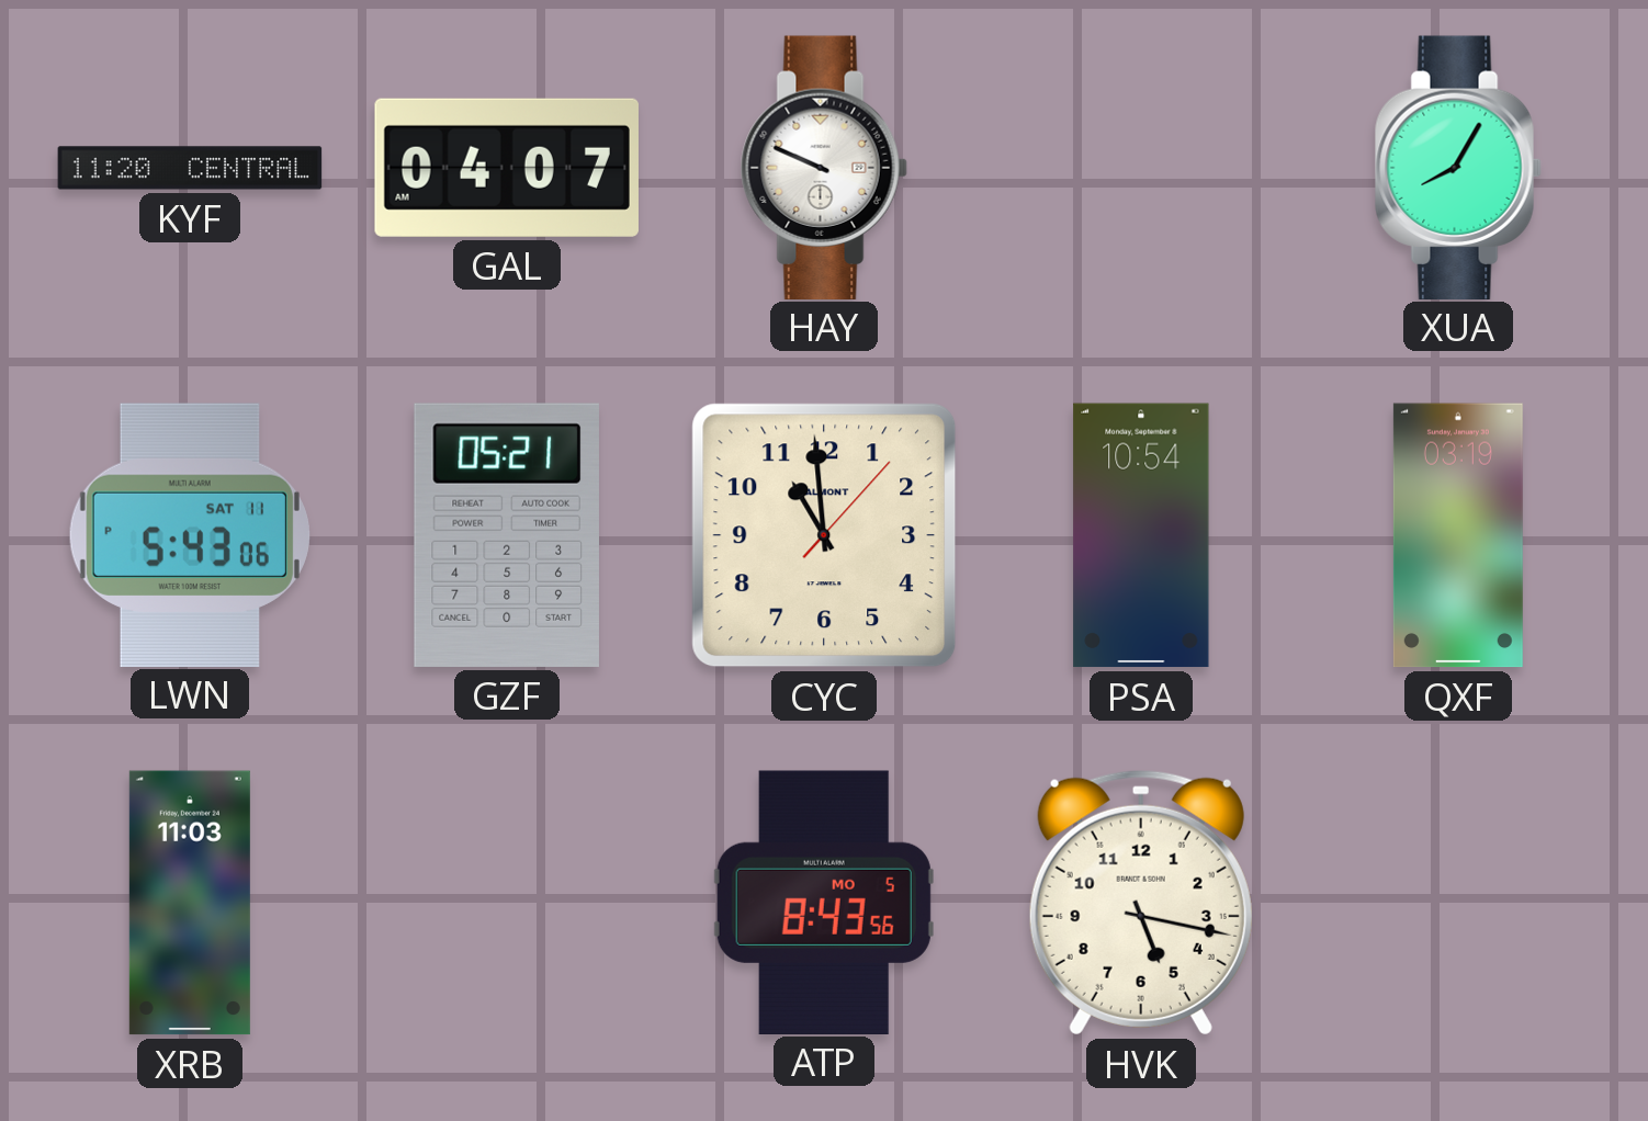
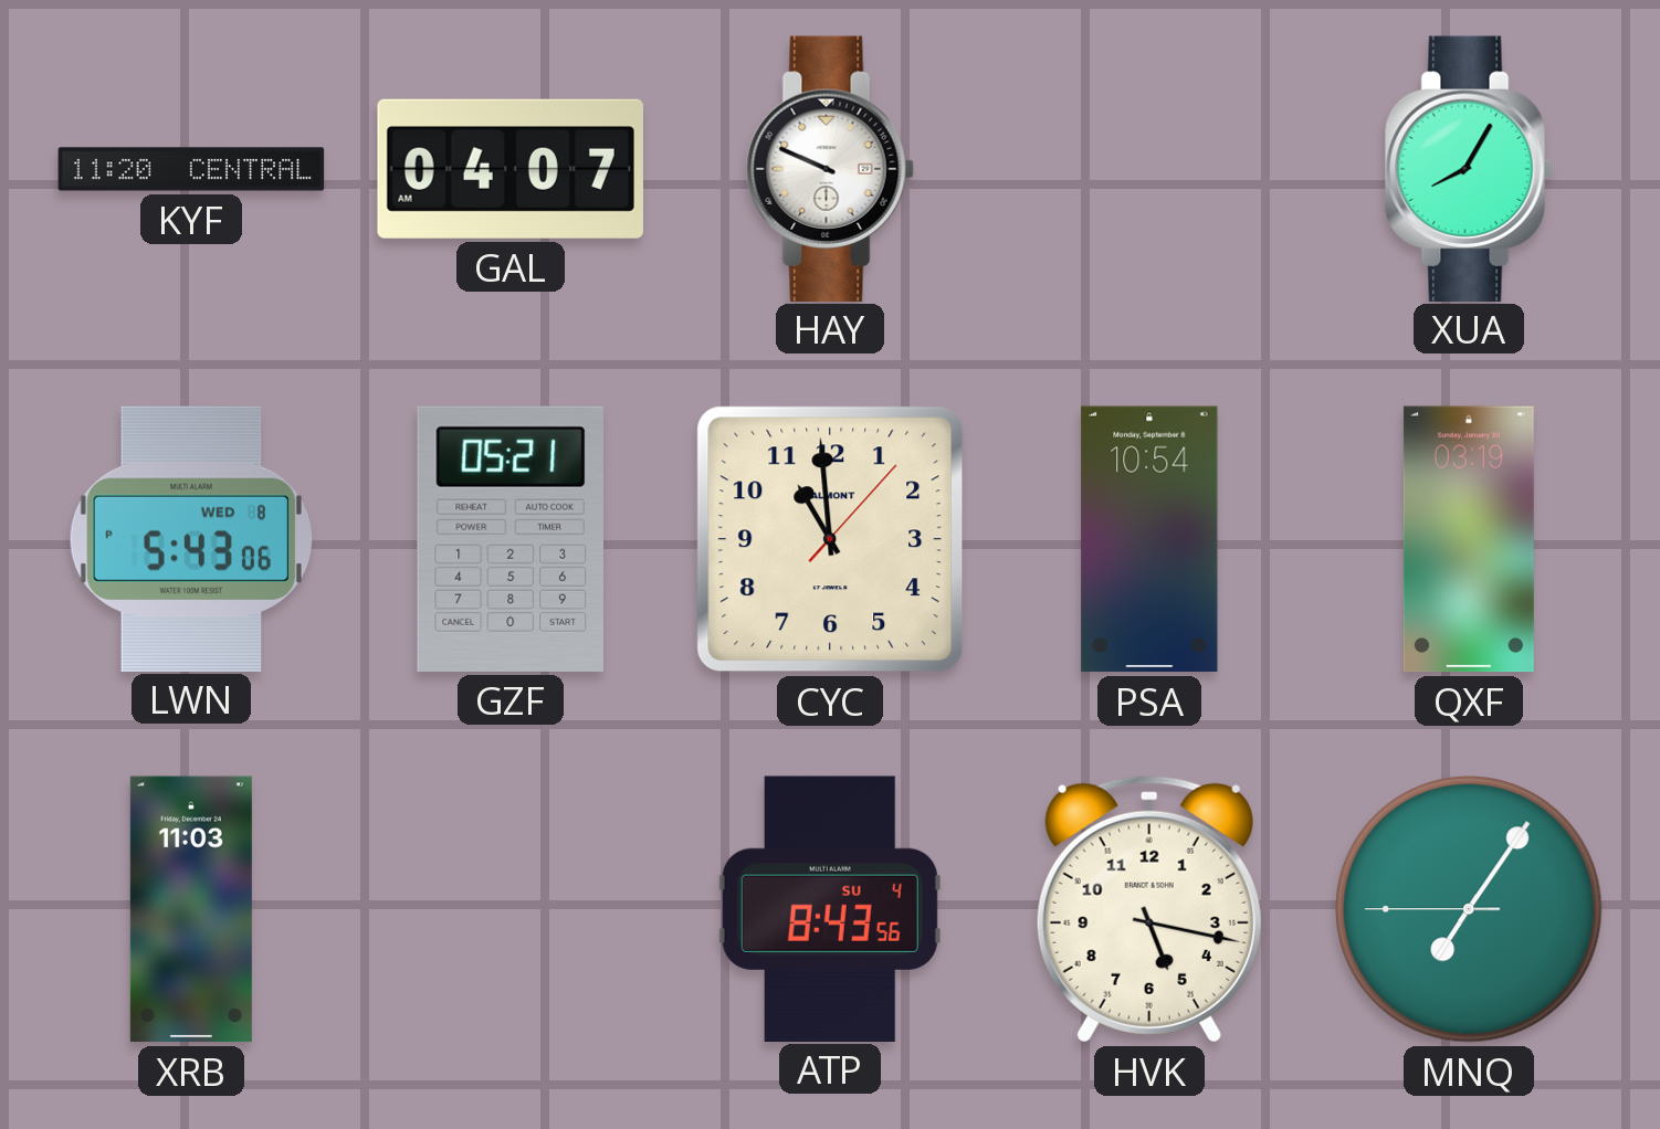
LWN date: SAT 11 -> WED 8
ATP date: MO 5 -> SU 4
MNQ: none -> 7:05
